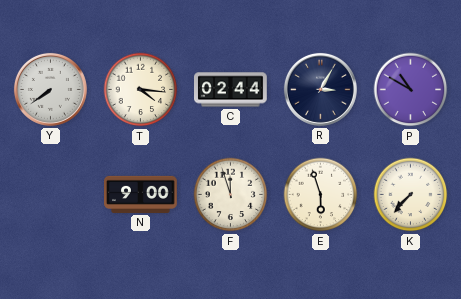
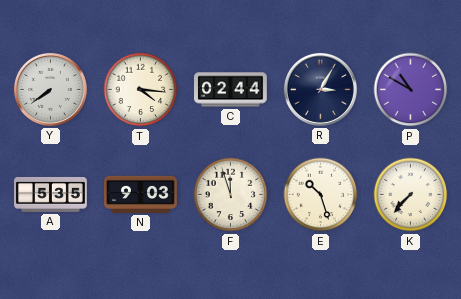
A: none -> 5:35
N: 9:00 -> 9:03
E: 5:57 -> 10:27
